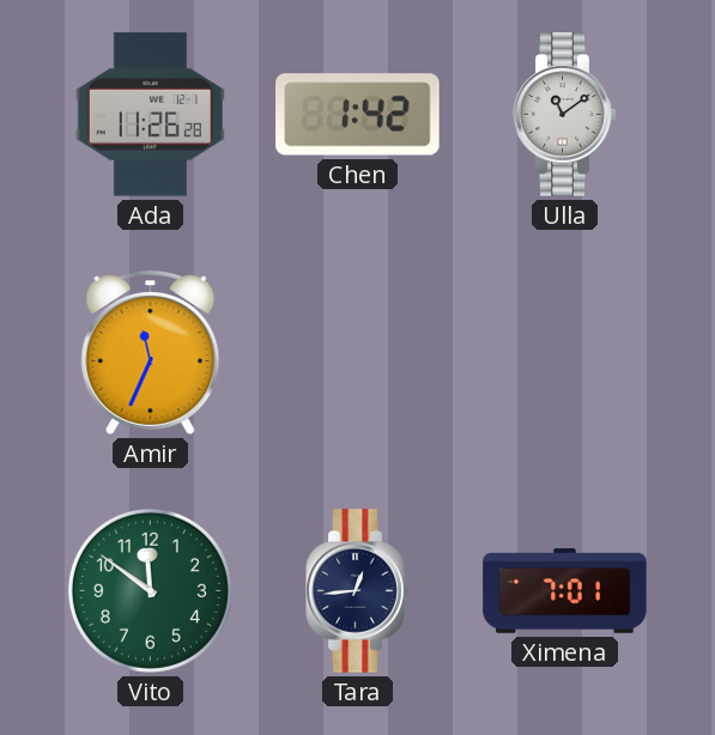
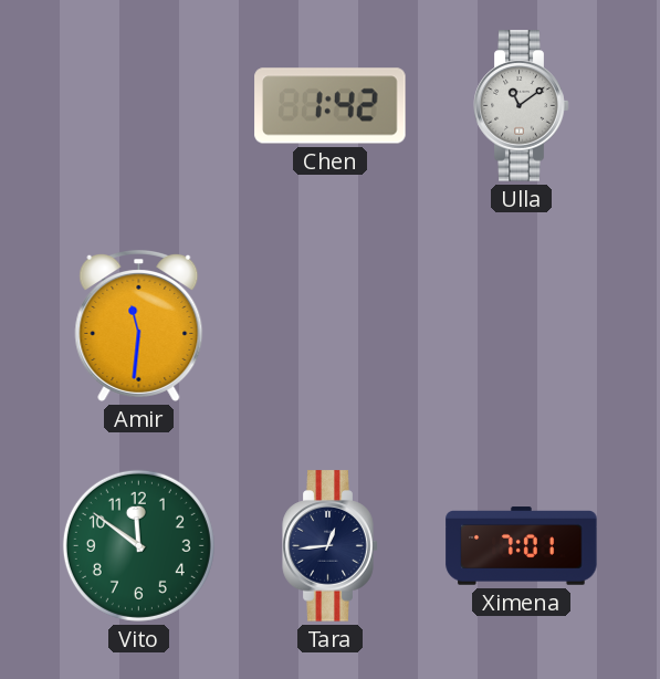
Ada: 11:26 -> none
Amir: 11:34 -> 11:31
